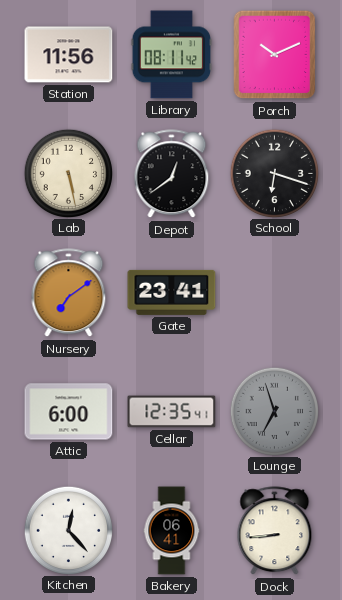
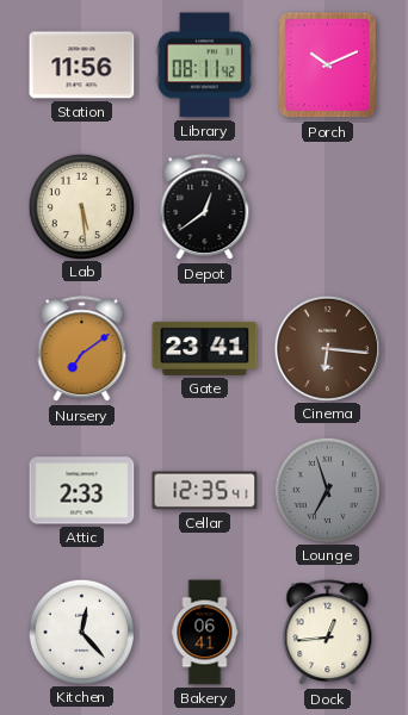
Lab: 5:28 -> 5:29
School: 6:18 -> none
Cinema: none -> 6:16
Attic: 6:00 -> 2:33
Dock: 8:44 -> 12:44
